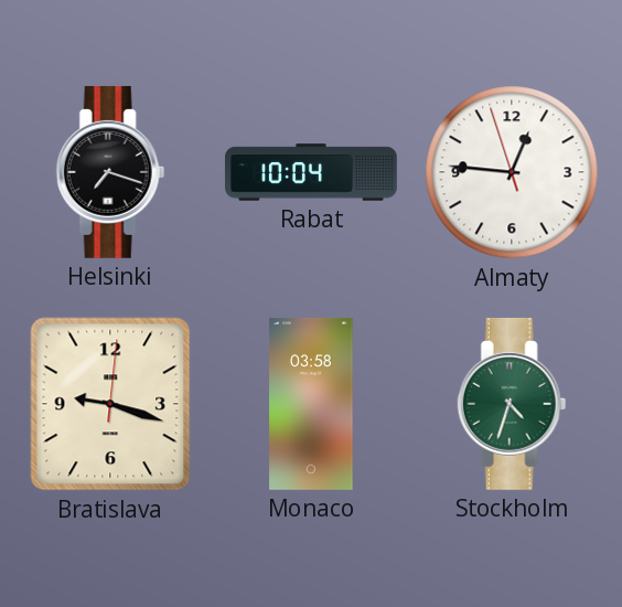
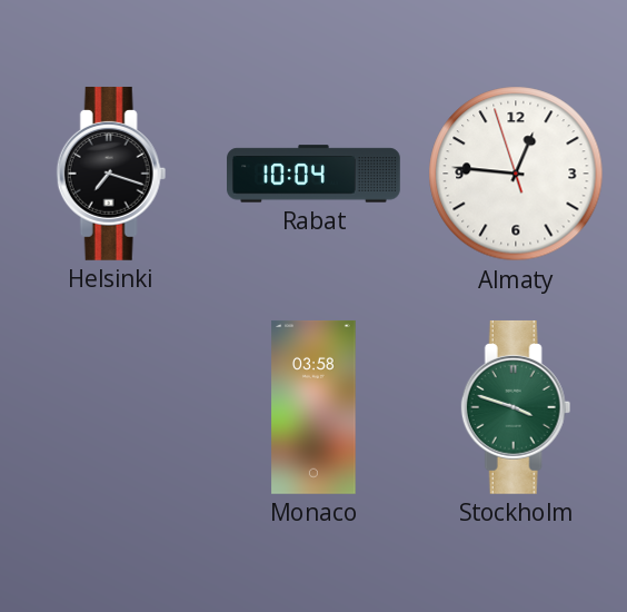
Bratislava: 9:18 -> none
Stockholm: 4:33 -> 3:48
